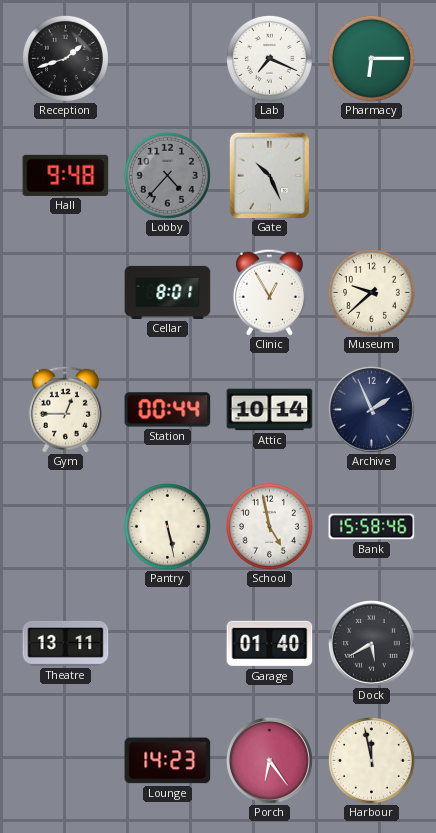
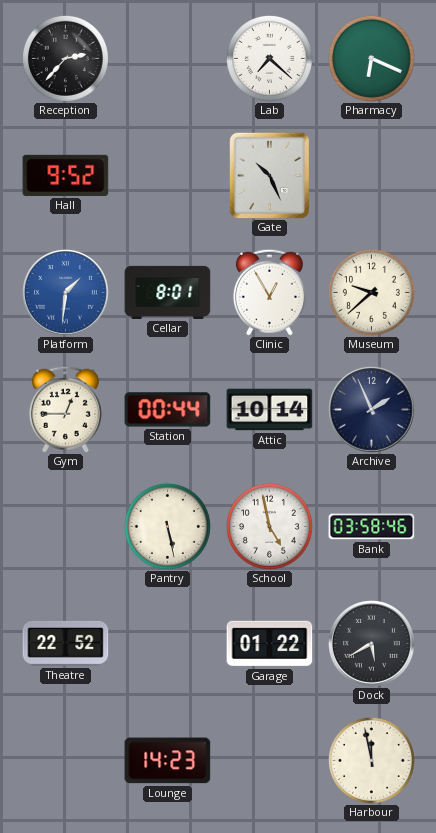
Reception: 1:42 -> 2:37
Lab: 7:19 -> 7:22
Pharmacy: 6:15 -> 6:19
Hall: 9:48 -> 9:52
Lobby: 4:37 -> none
Platform: none -> 1:31
Bank: 15:58 -> 03:58
Theatre: 13:11 -> 22:52
Garage: 01:40 -> 01:22
Porch: 6:24 -> none
